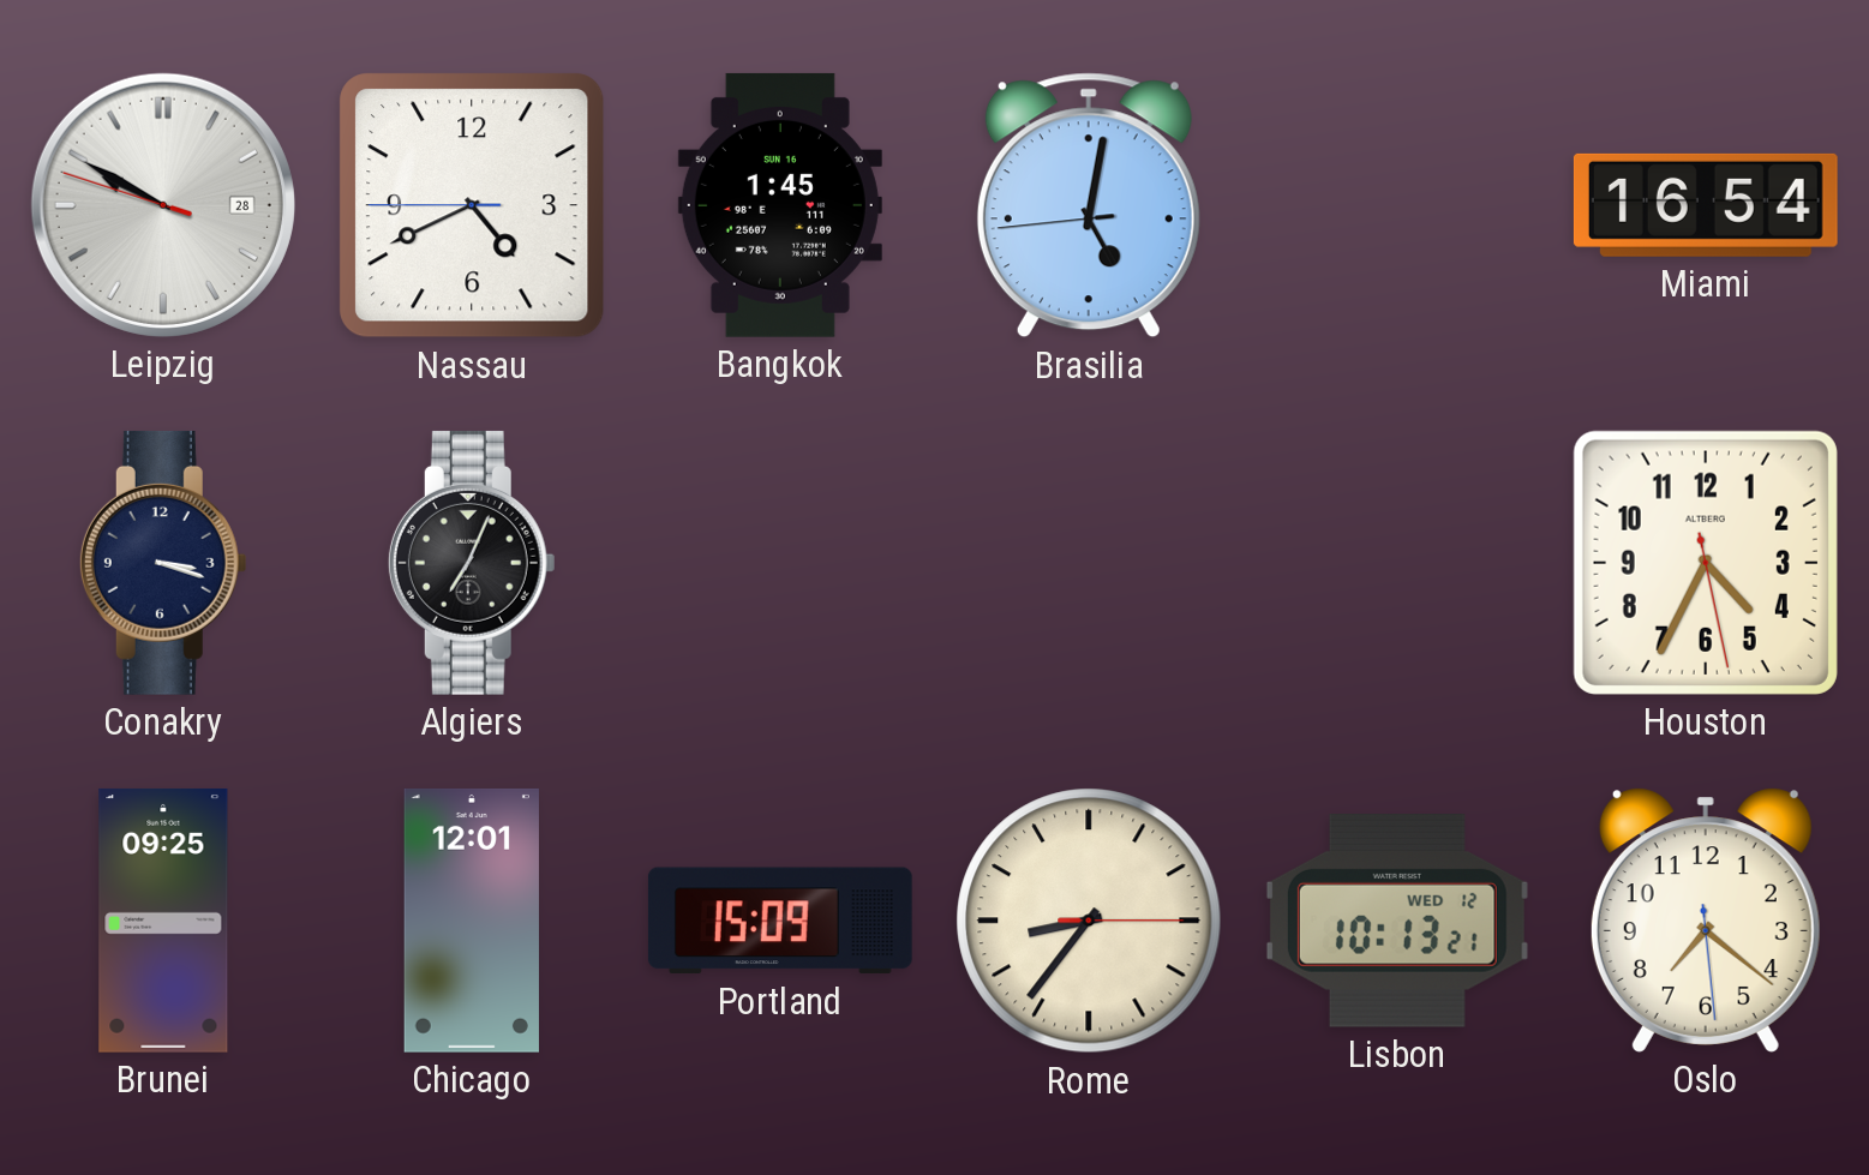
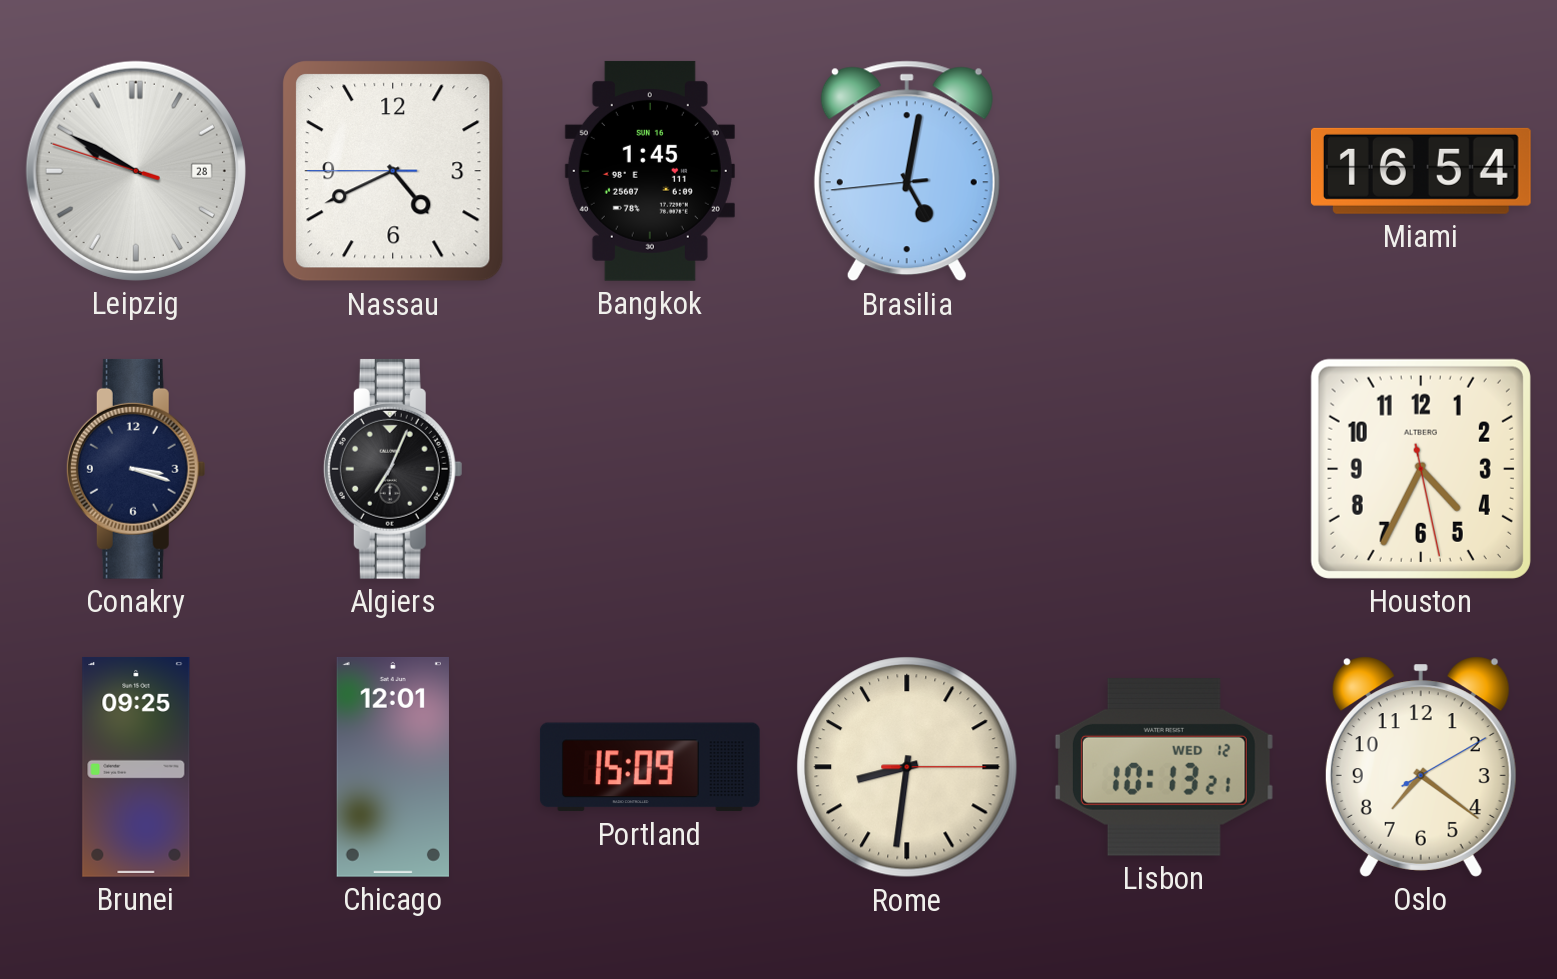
Rome: 8:36 -> 8:31
Oslo: 7:21:29 -> 7:21:10
